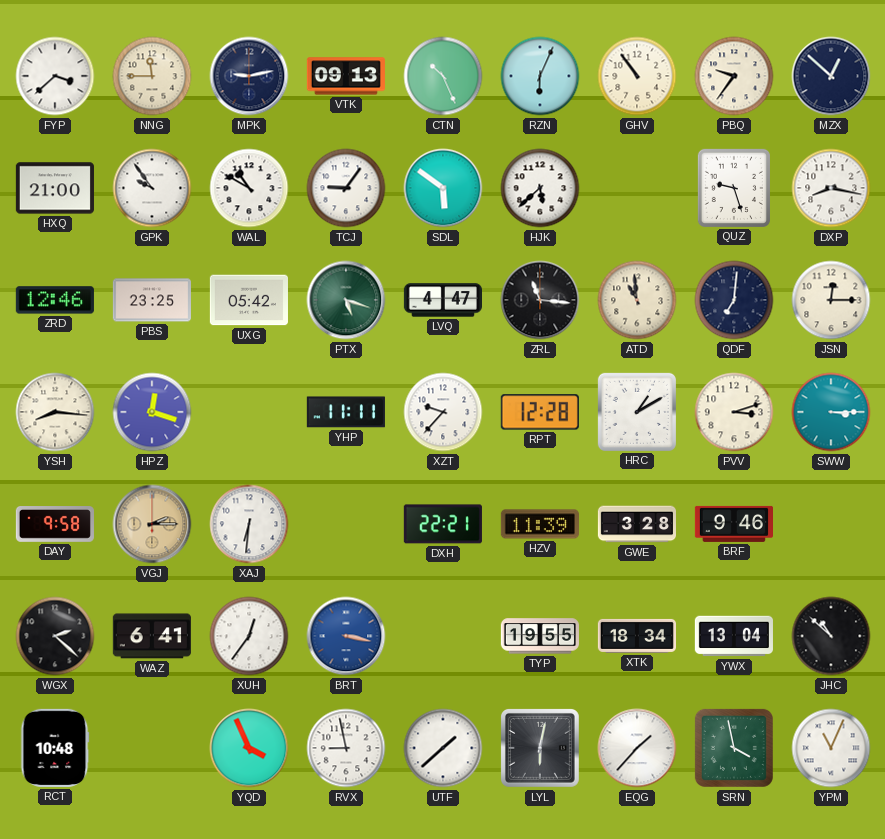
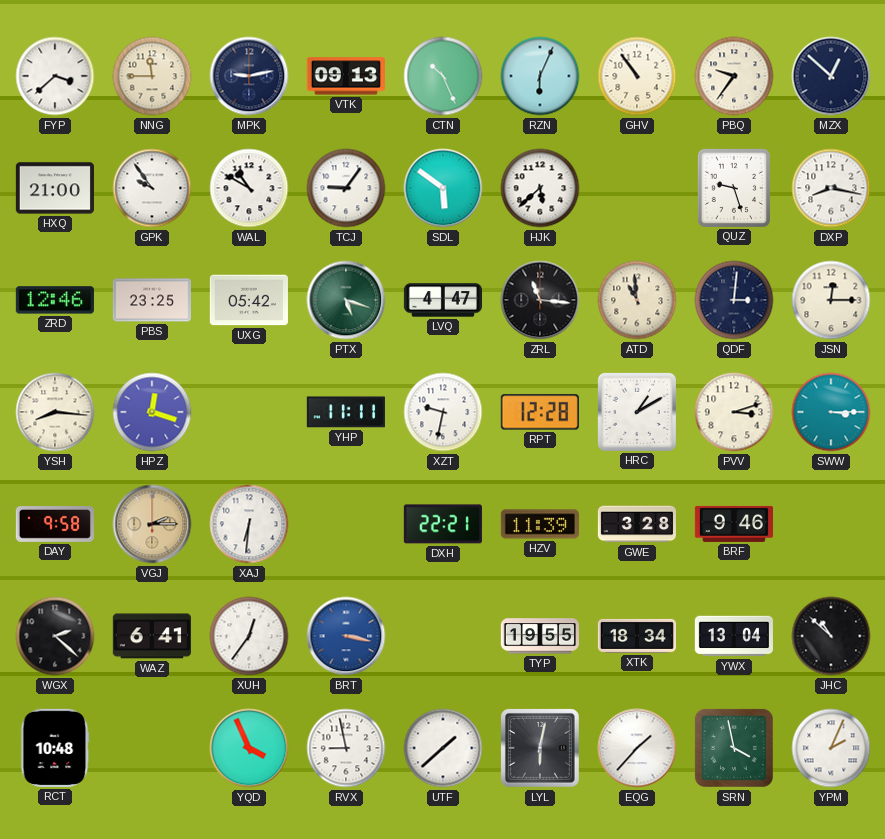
QDF: 7:01 -> 3:01
XZT: 9:37 -> 9:32
YPM: 11:04 -> 2:04
